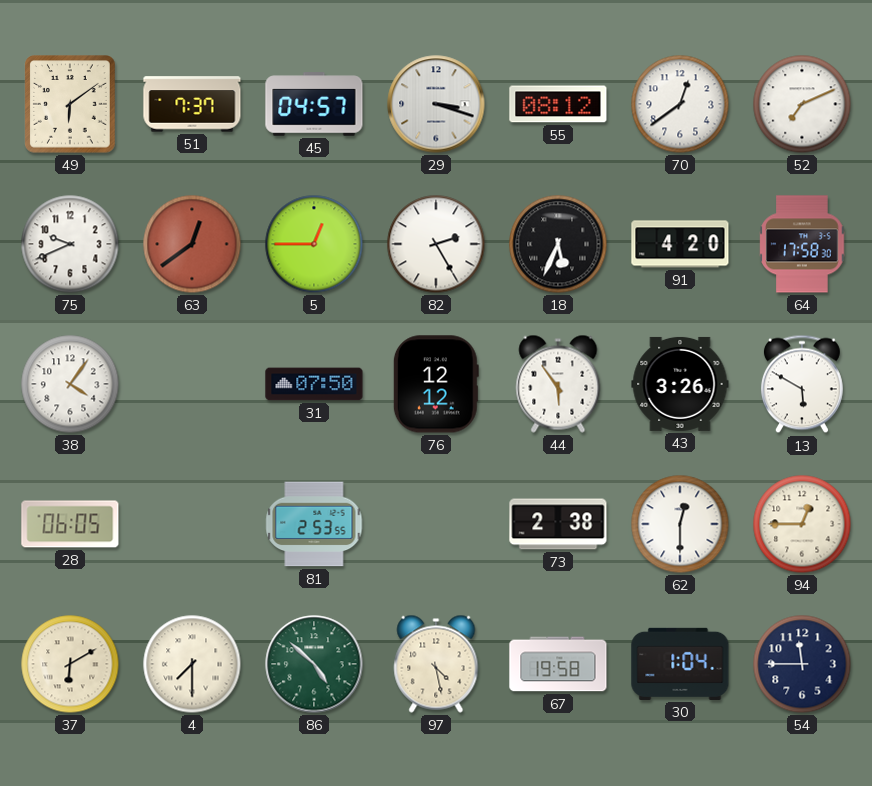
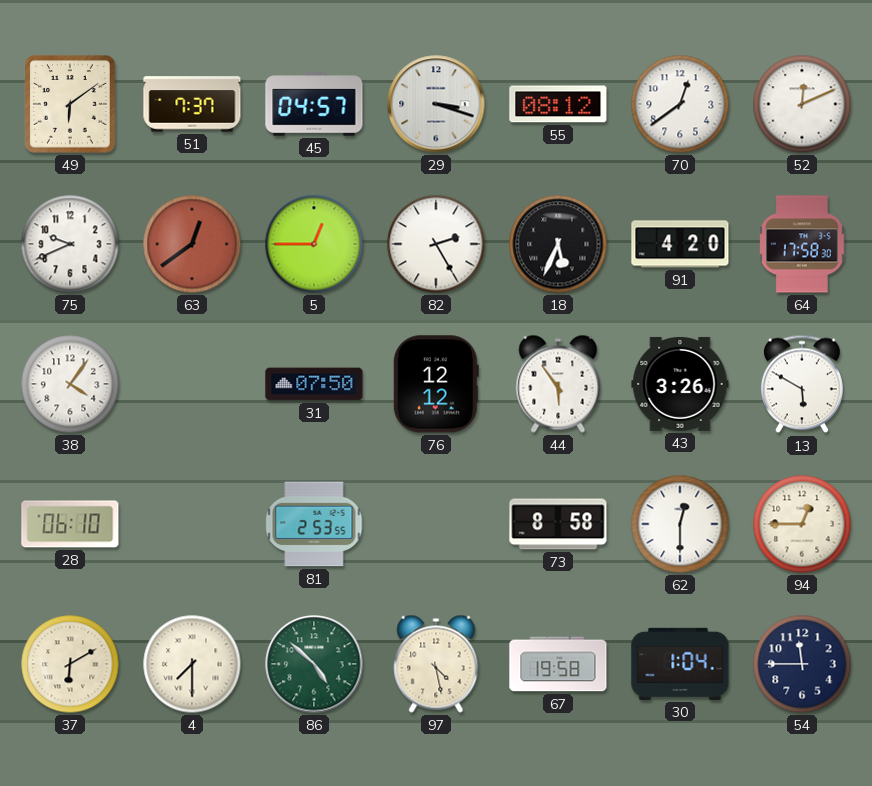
52: 7:11 -> 12:11
28: 06:05 -> 06:10
73: 2:38 -> 8:58
